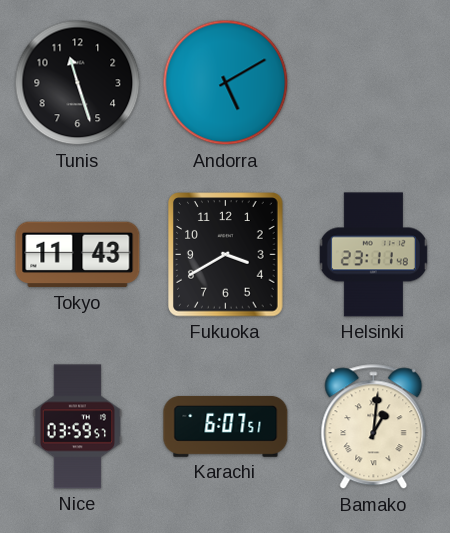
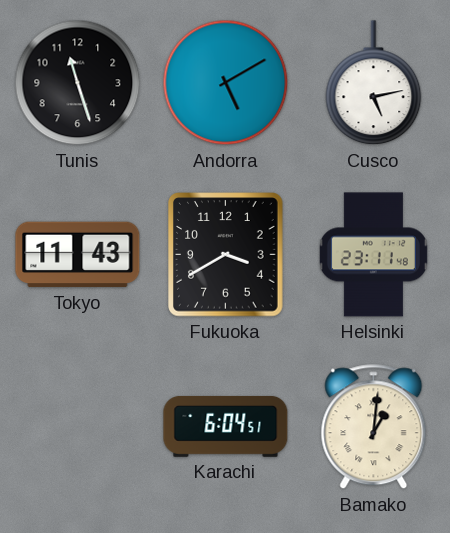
Cusco: none -> 5:13
Nice: 03:59 -> none
Karachi: 6:07 -> 6:04
